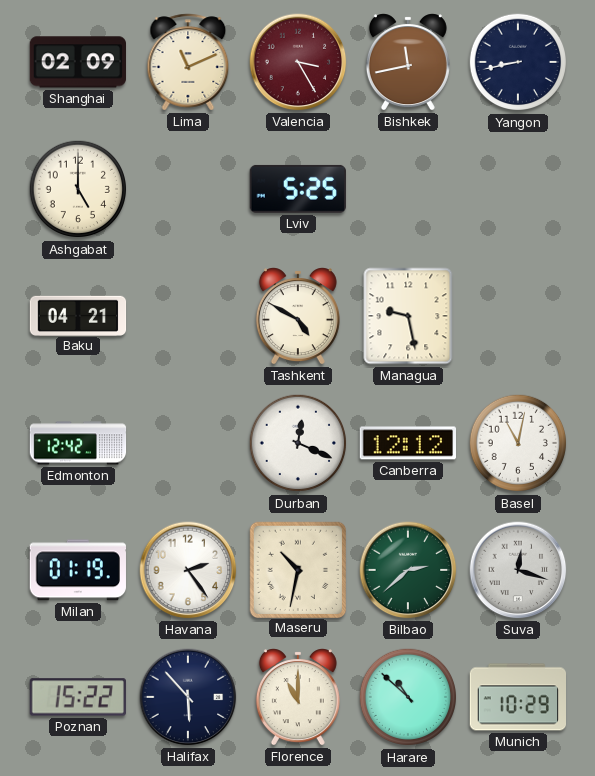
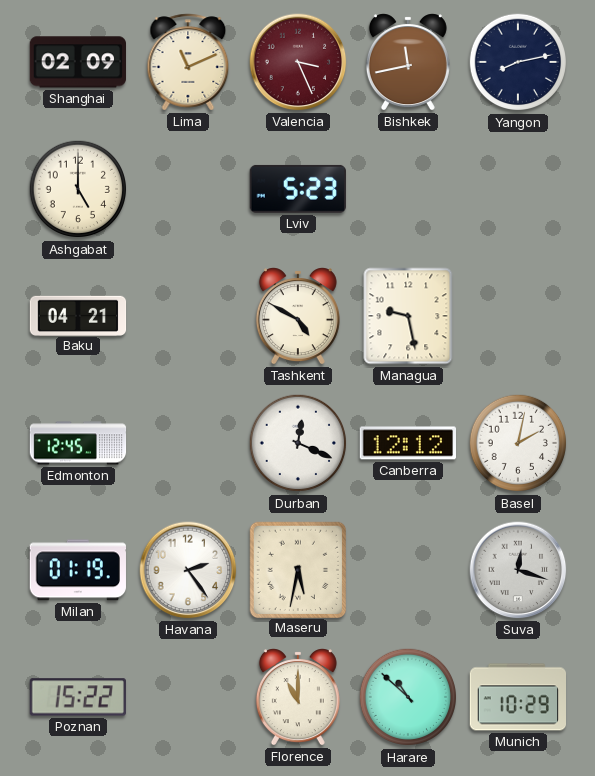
Valencia: 3:25 -> 3:26
Yangon: 8:43 -> 8:13
Lviv: 5:25 -> 5:23
Edmonton: 12:42 -> 12:45
Basel: 11:02 -> 2:02
Maseru: 10:32 -> 5:32
Bilbao: 2:38 -> none
Halifax: 5:53 -> none
